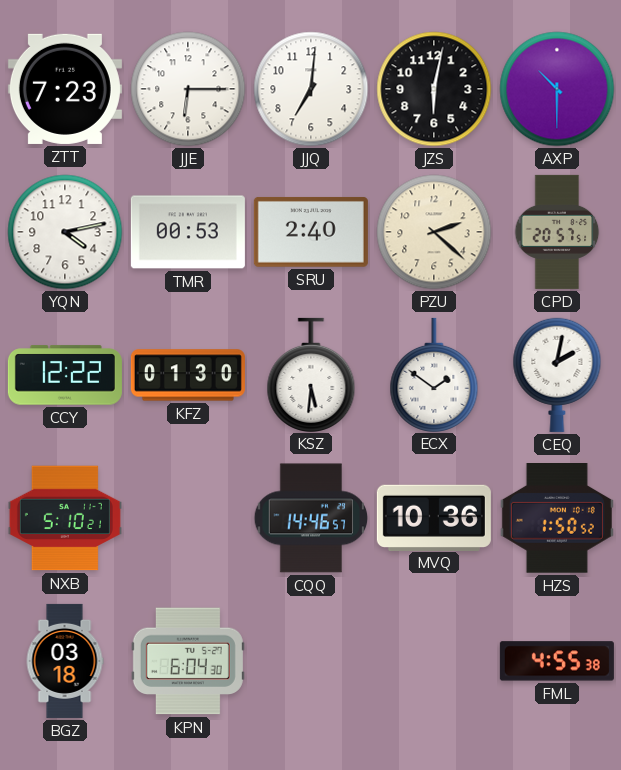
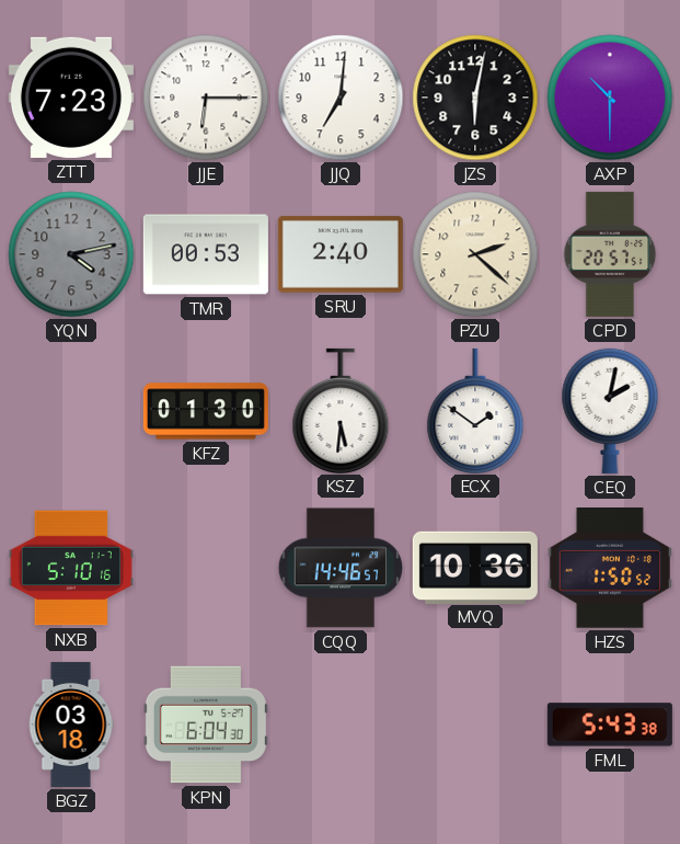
YQN dial: white -> grey
CCY: 12:22 -> none
NXB: 5:10:21 -> 5:10:16
FML: 4:55 -> 5:43
